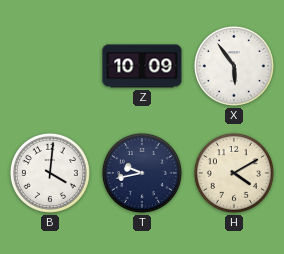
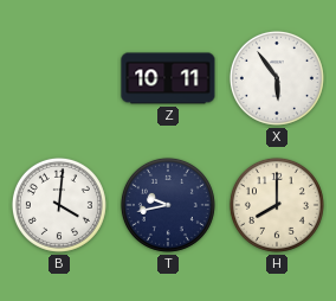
Z: 10:09 -> 10:11
H: 4:10 -> 8:00
